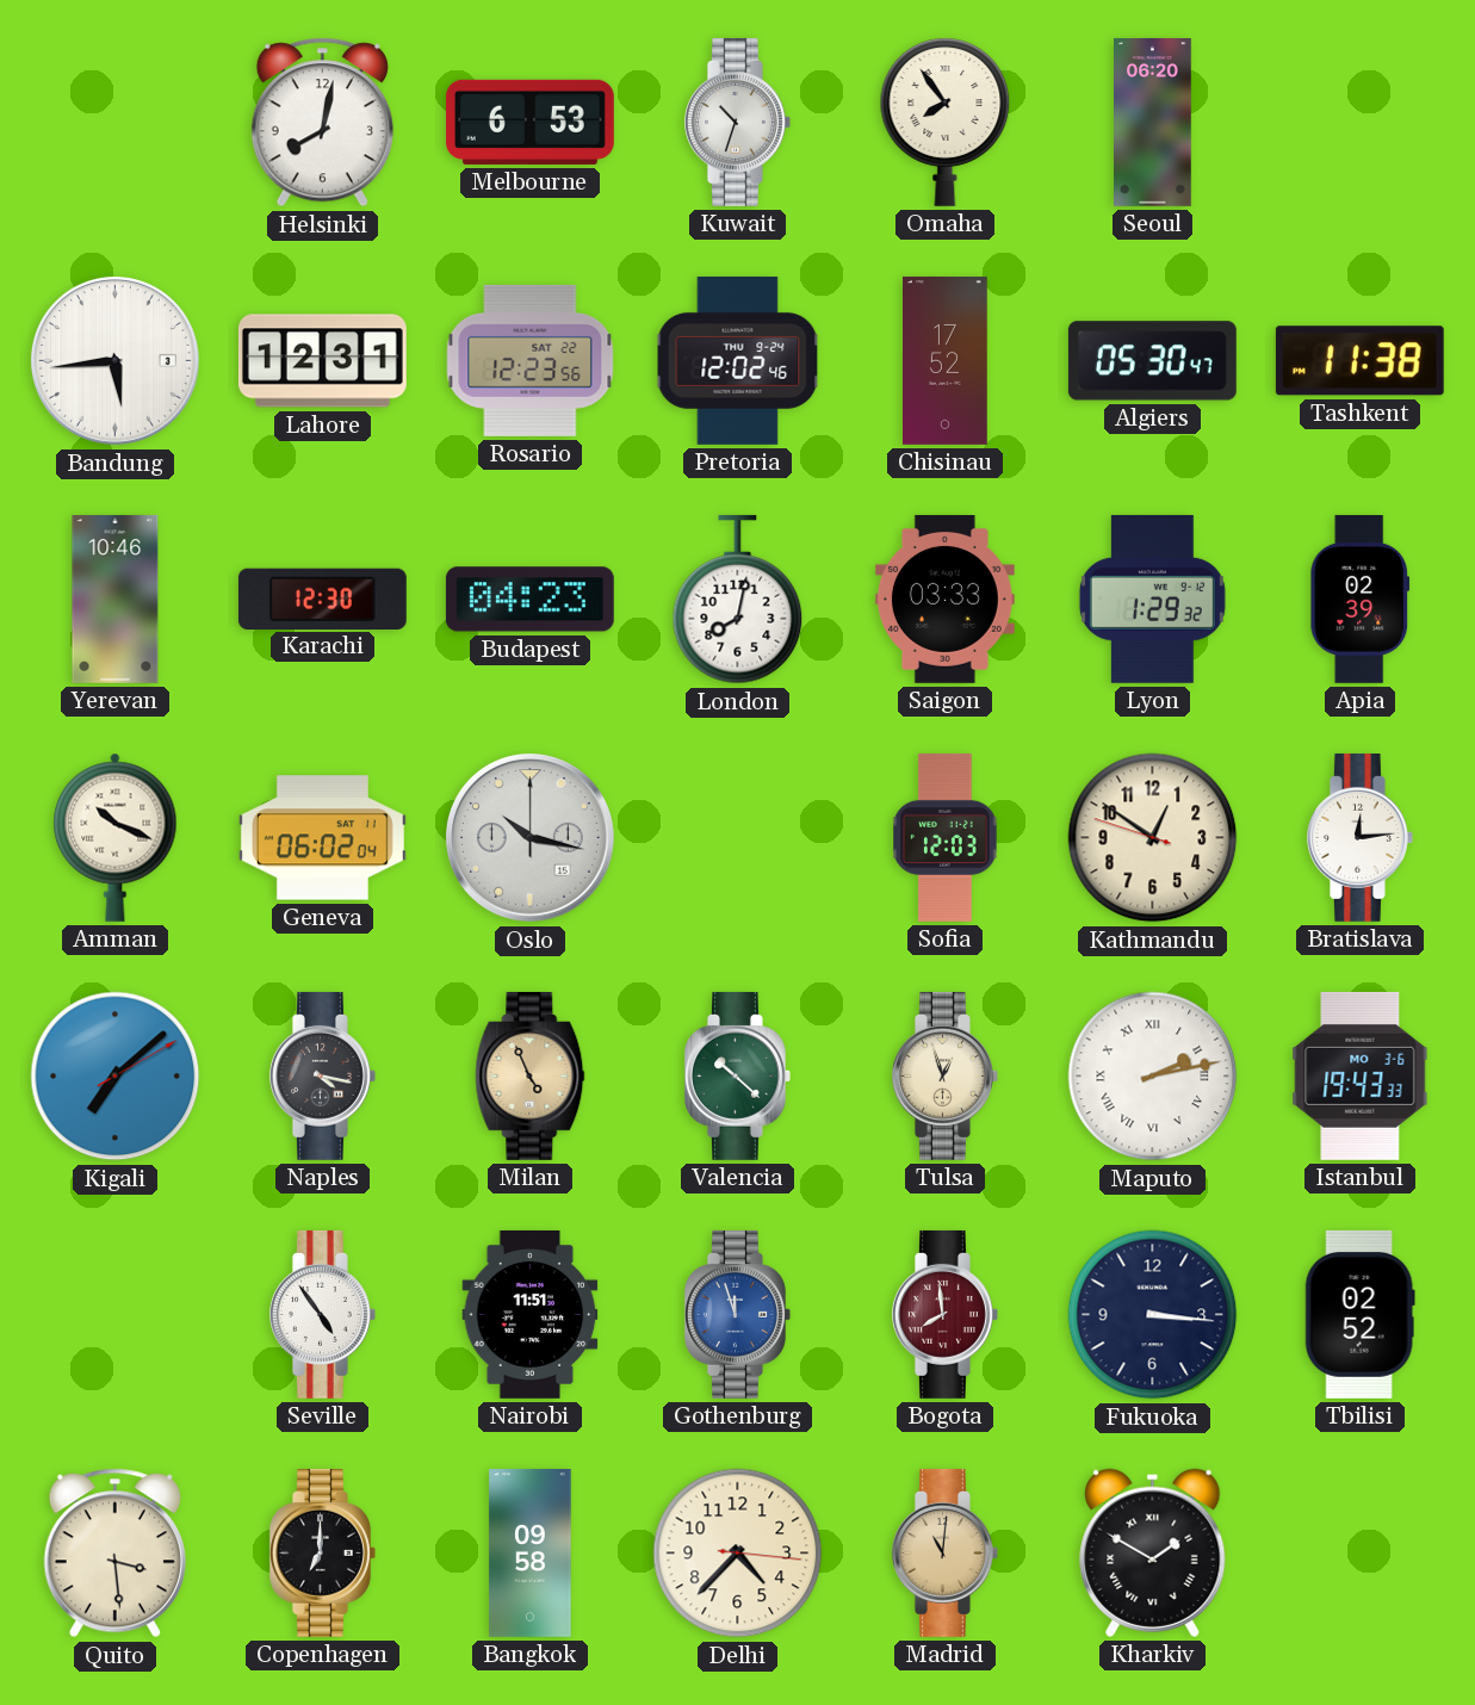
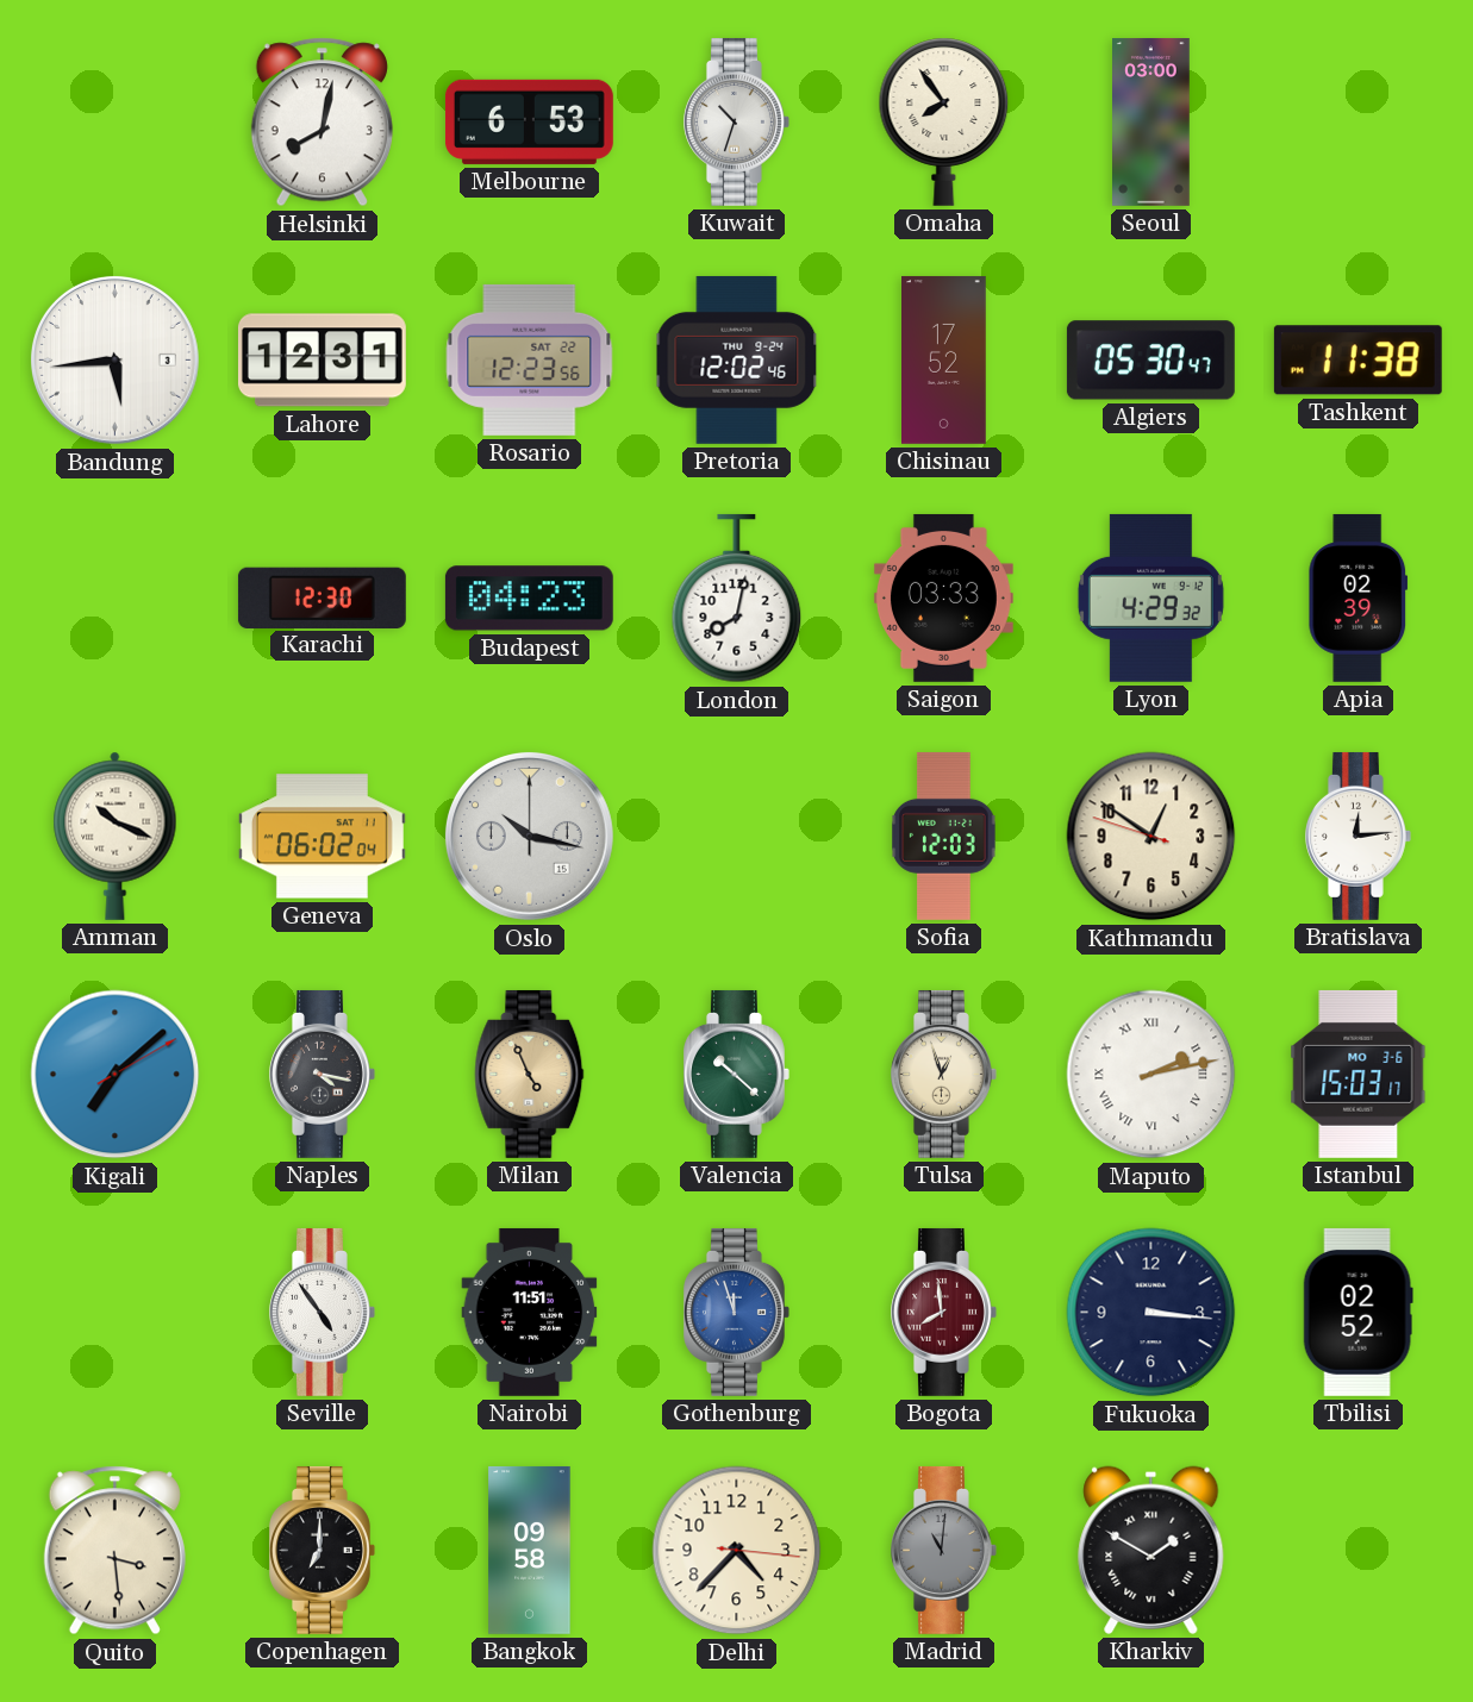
Seoul: 06:20 -> 03:00
Yerevan: 10:46 -> none
Lyon: 1:29 -> 4:29
Istanbul: 19:43 -> 15:03
Madrid dial: champagne -> grey
